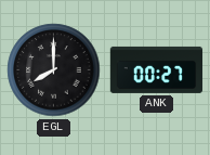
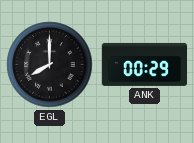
ANK: 00:27 -> 00:29
